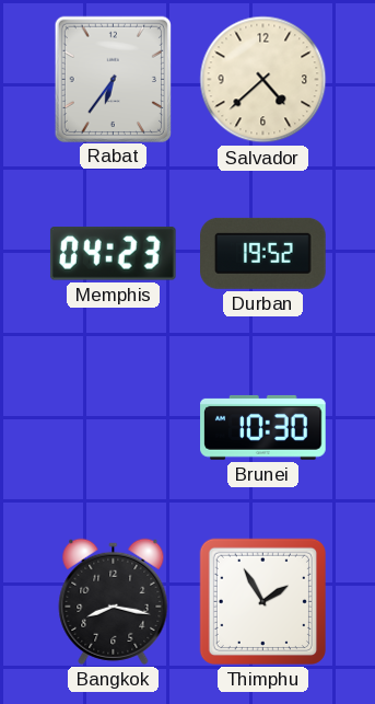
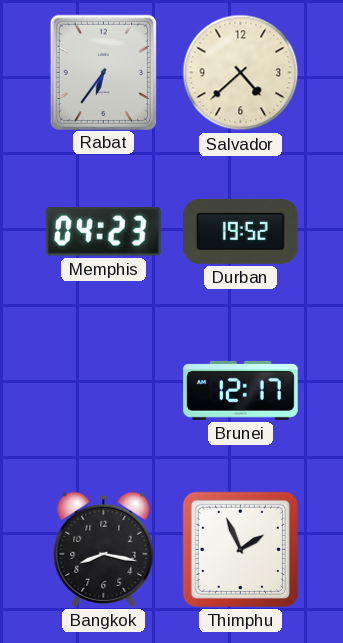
Brunei: 10:30 -> 12:17
Thimphu: 1:55 -> 1:56
